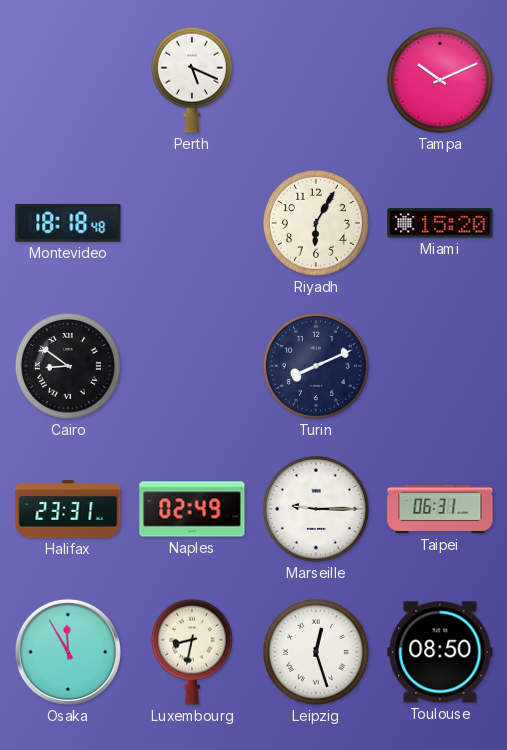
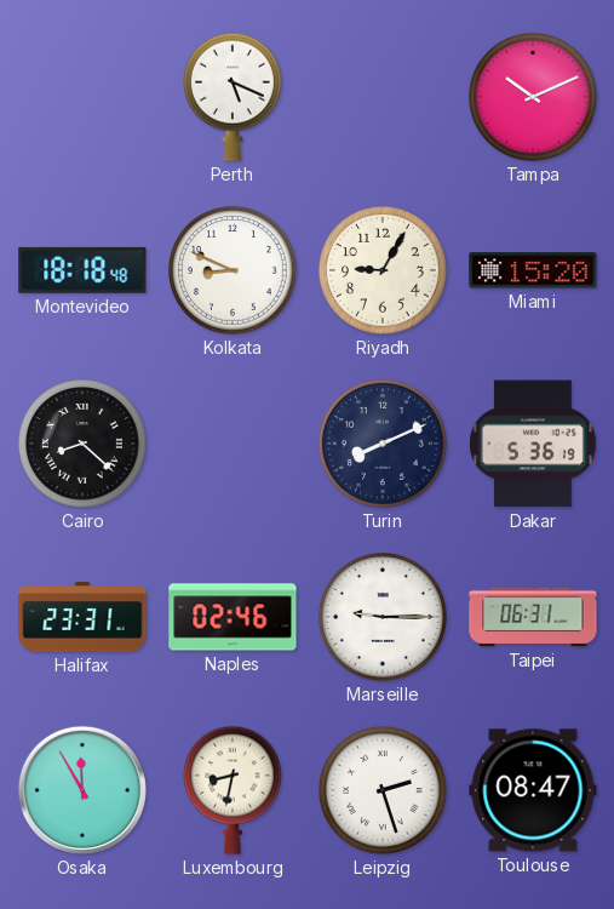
Kolkata: none -> 8:49
Riyadh: 6:05 -> 9:05
Cairo: 8:51 -> 8:22
Dakar: none -> 5:36
Naples: 02:49 -> 02:46
Leipzig: 12:27 -> 2:27
Toulouse: 08:50 -> 08:47
